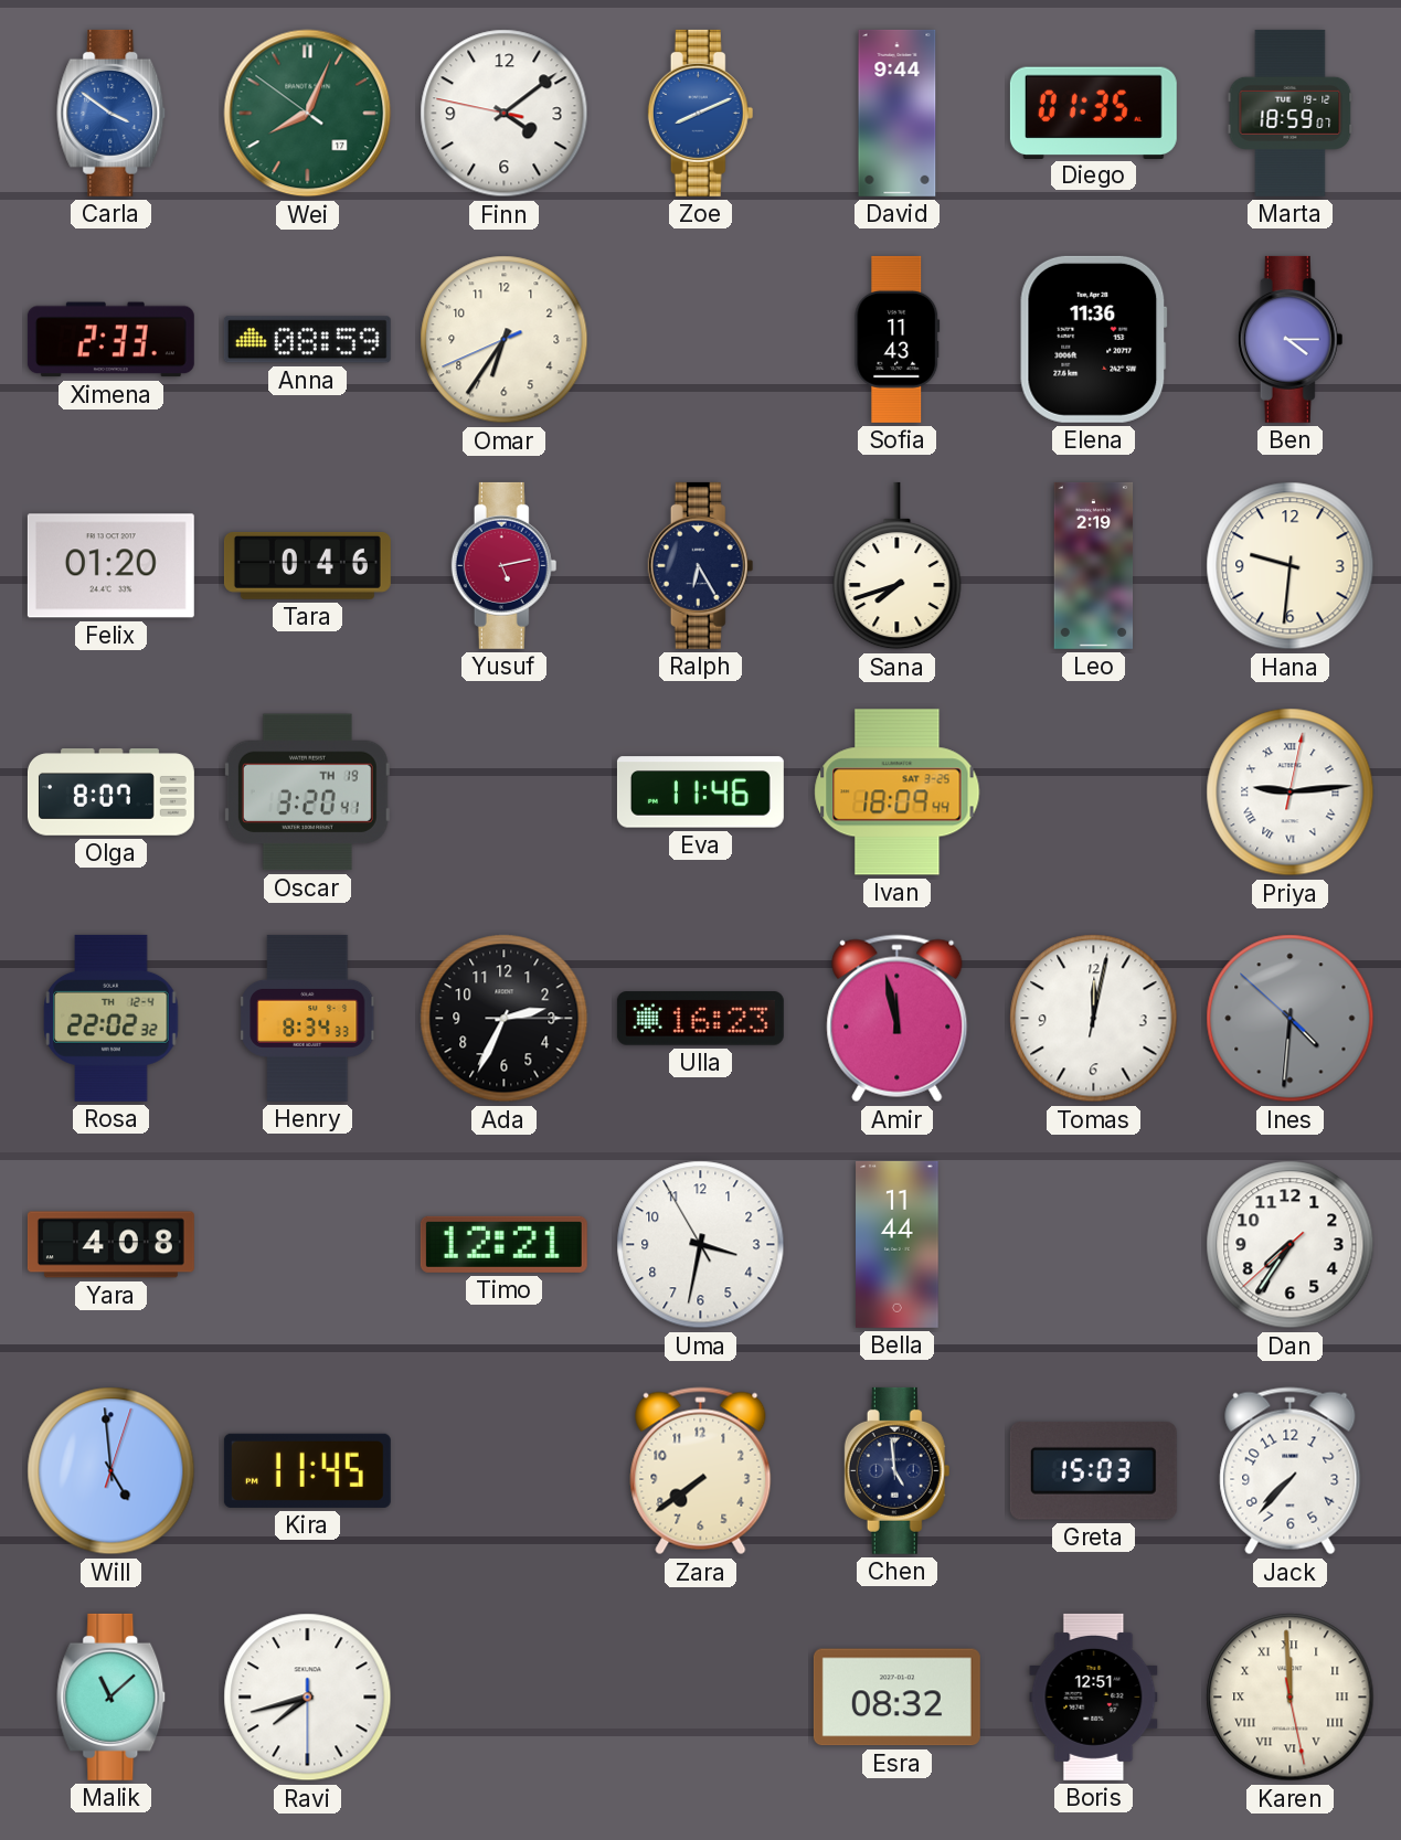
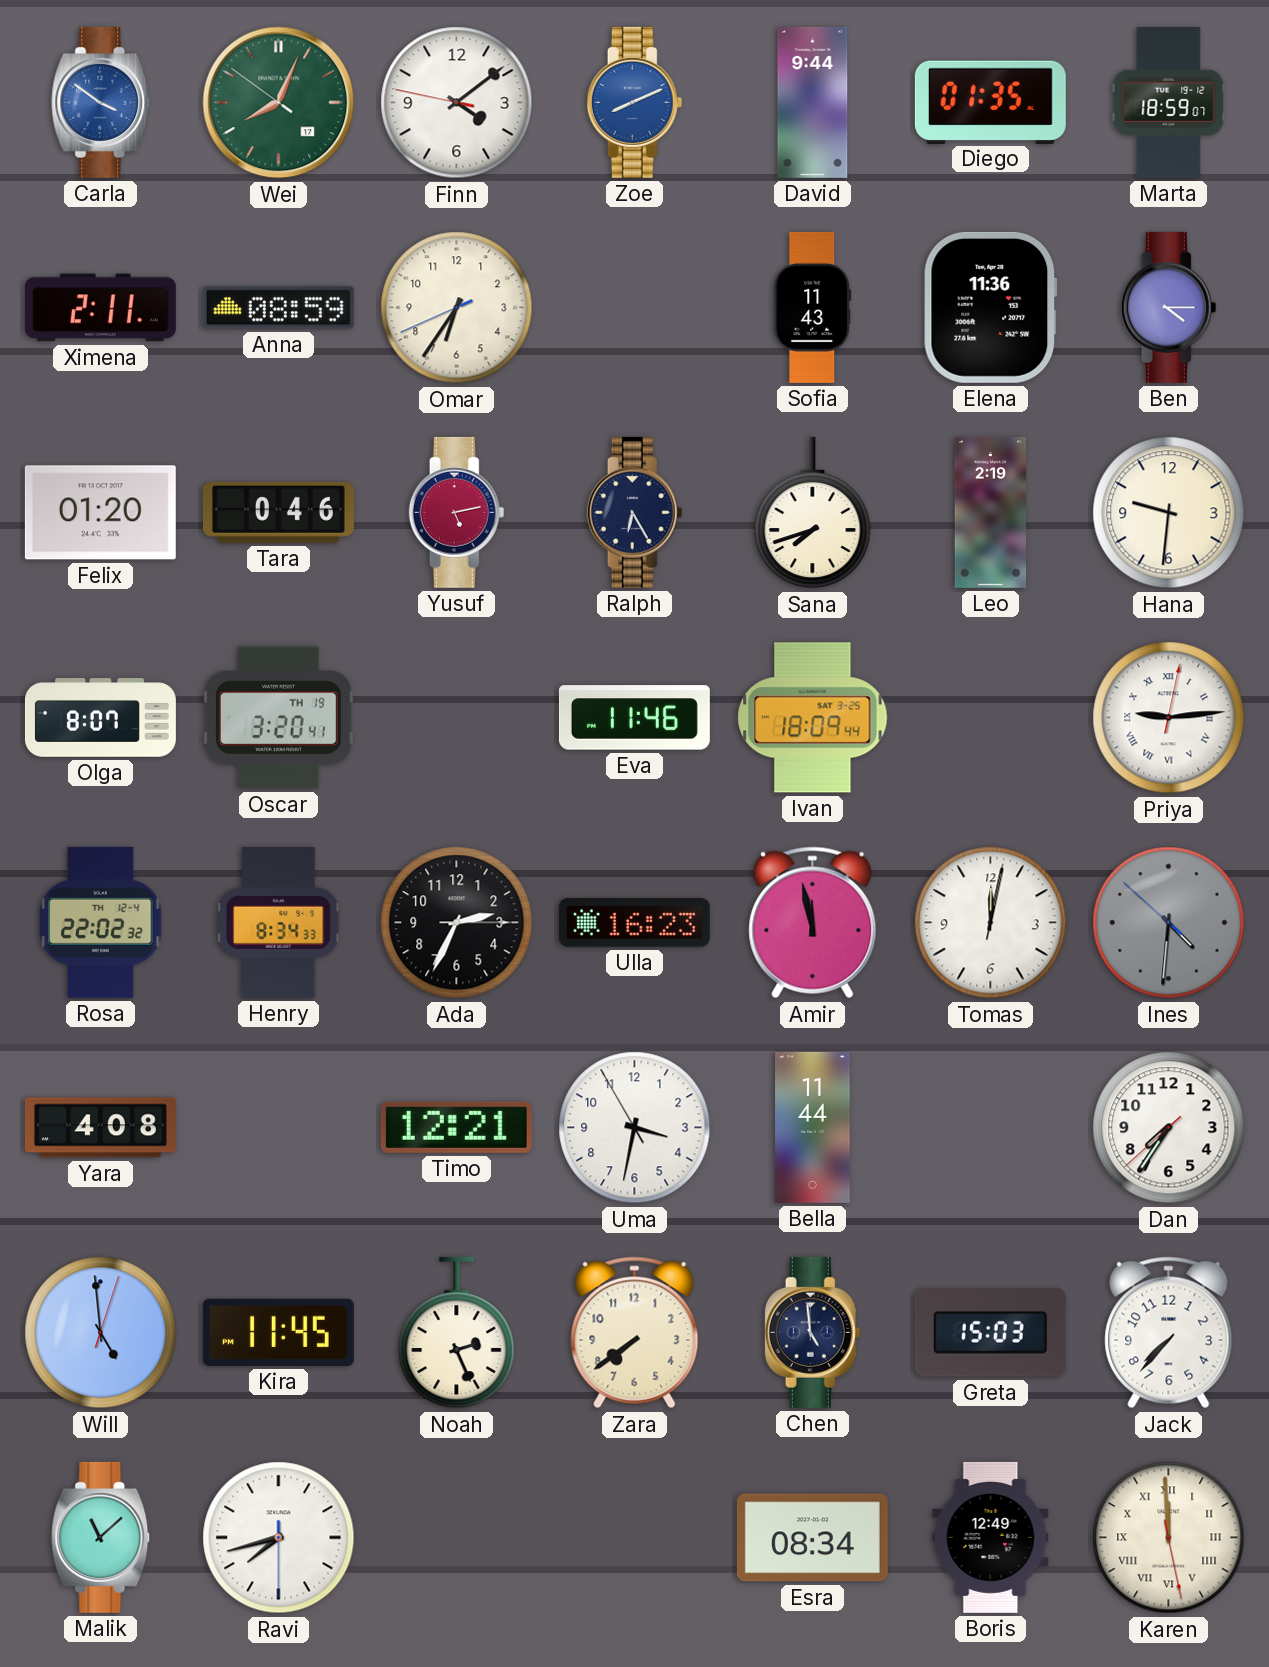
Ximena: 2:33 -> 2:11
Noah: none -> 2:26
Esra: 08:32 -> 08:34
Boris: 12:51 -> 12:49
